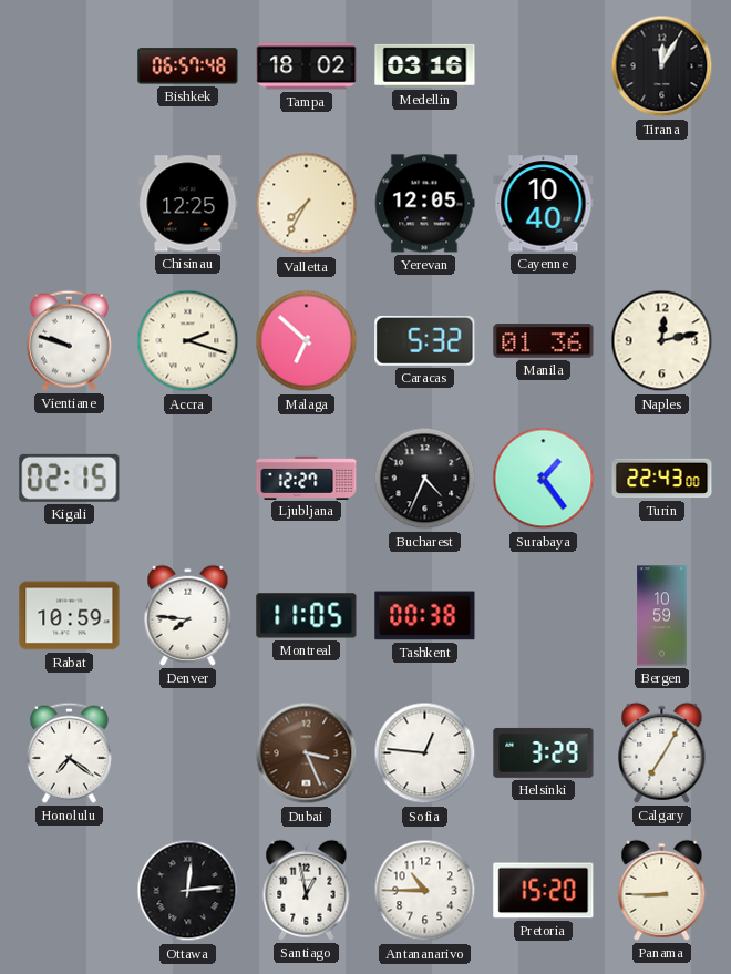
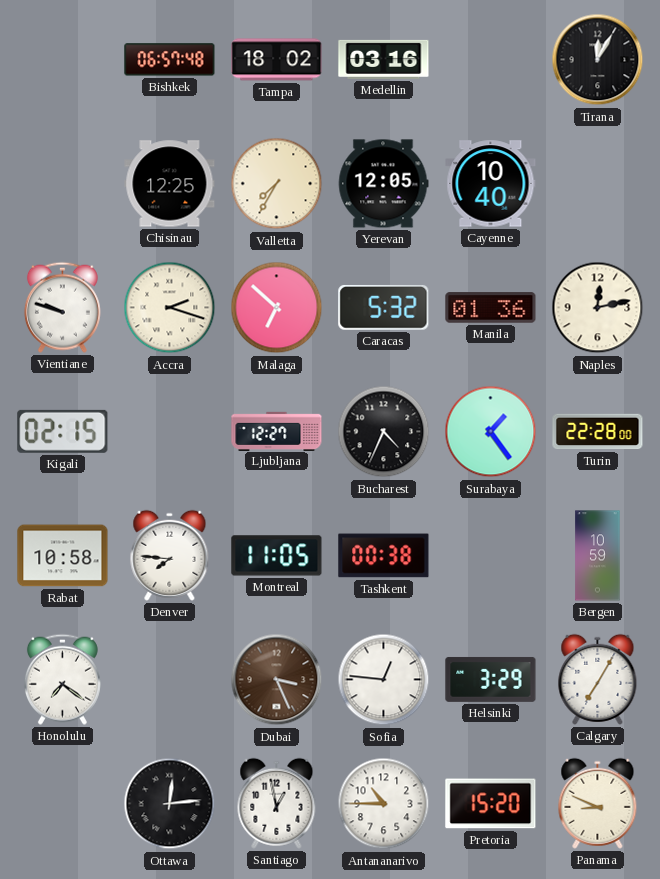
Turin: 22:43 -> 22:28
Rabat: 10:59 -> 10:58
Panama: 8:45 -> 8:49
